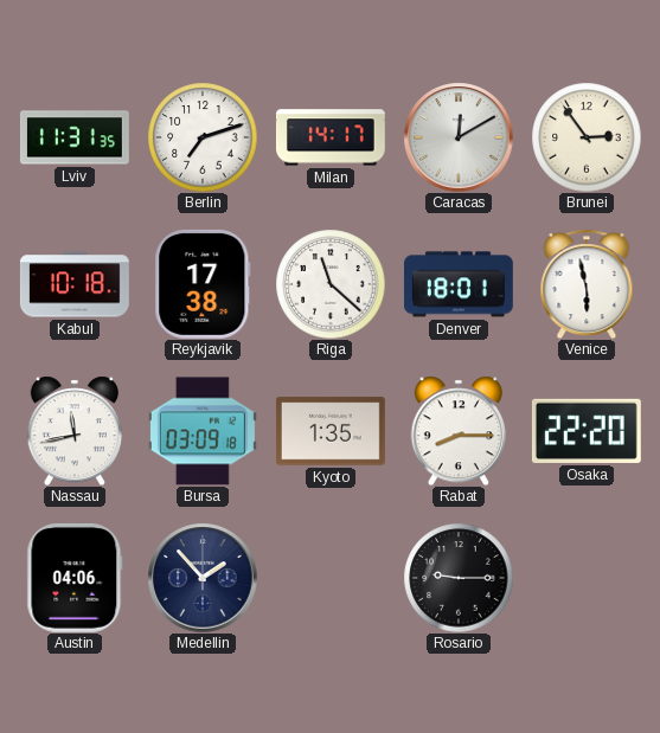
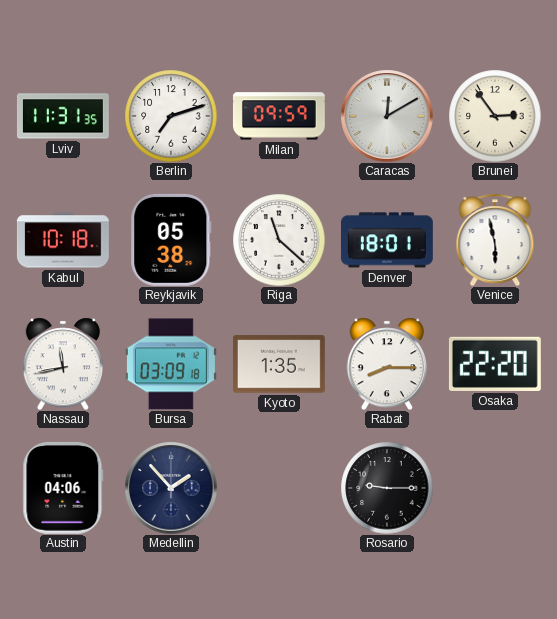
Milan: 14:17 -> 09:59
Reykjavik: 17:38 -> 05:38
